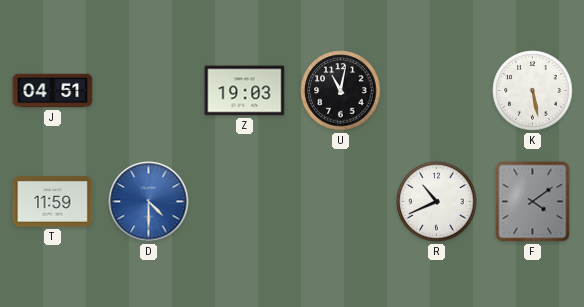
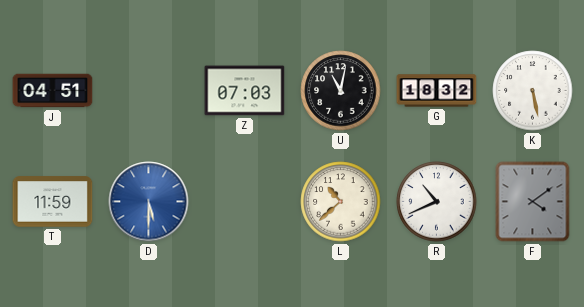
Z: 19:03 -> 07:03
G: none -> 18:32
D: 4:30 -> 5:30
L: none -> 10:38
